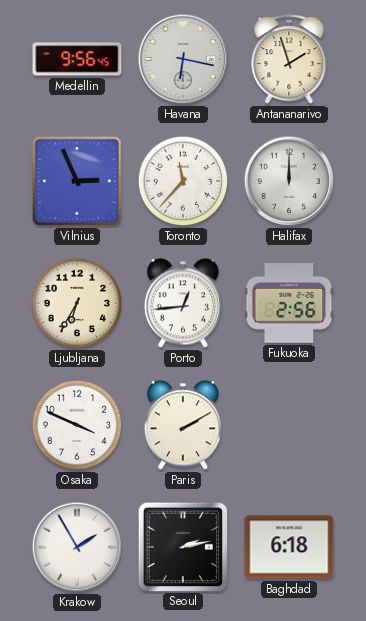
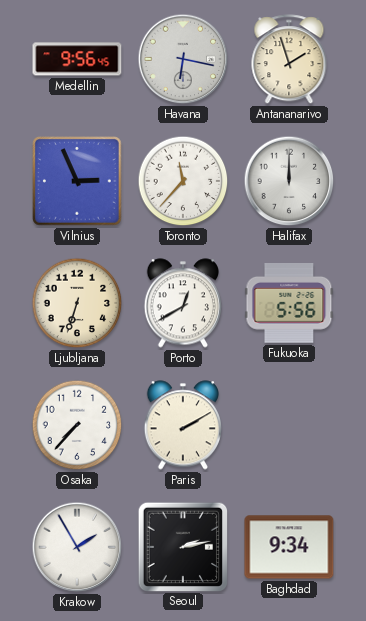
Ljubljana: 6:35 -> 6:33
Porto: 12:44 -> 12:40
Fukuoka: 2:56 -> 5:56
Osaka: 3:49 -> 7:37
Baghdad: 6:18 -> 9:34
